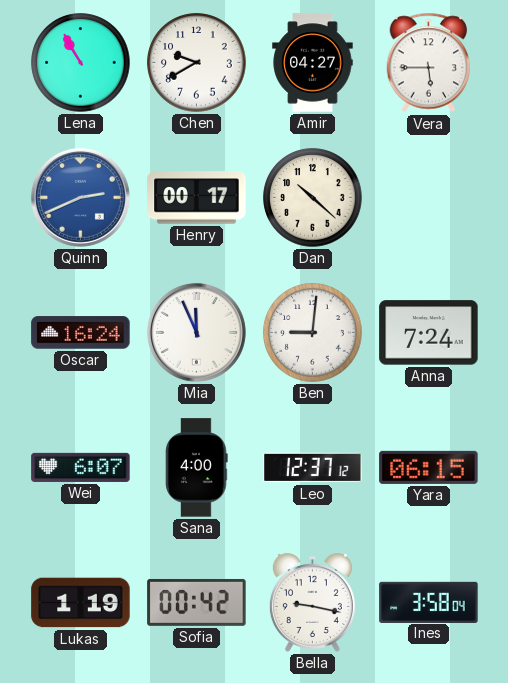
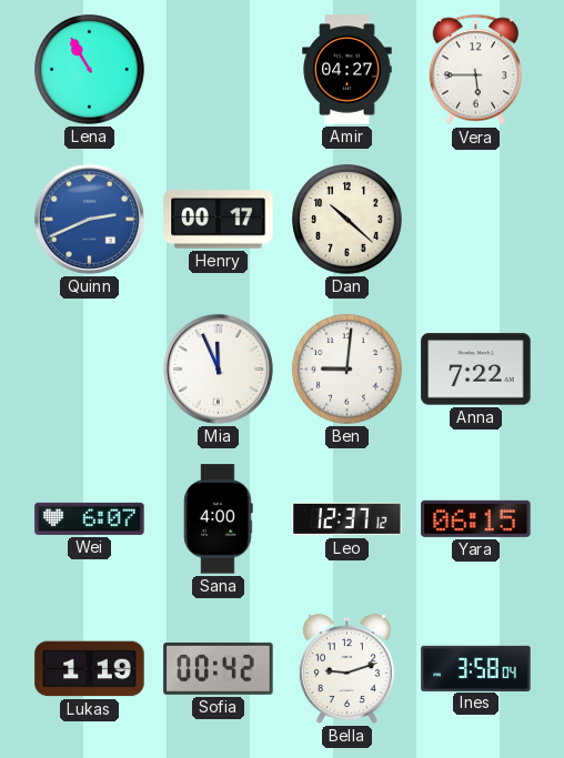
Chen: 9:40 -> none
Oscar: 16:24 -> none
Anna: 7:24 -> 7:22
Bella: 9:17 -> 9:12
